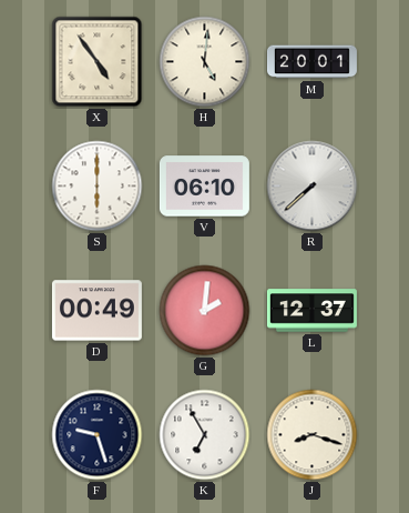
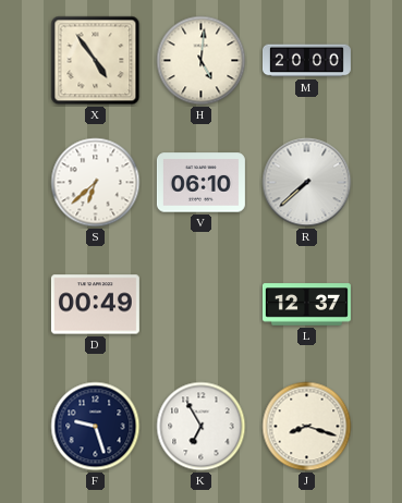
M: 20:01 -> 20:00
S: 6:00 -> 6:38
G: 2:01 -> none
